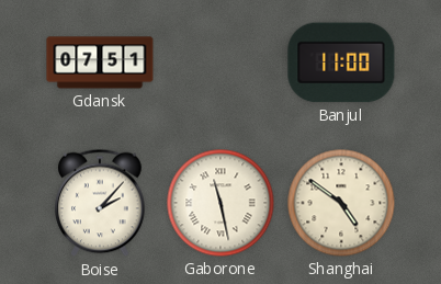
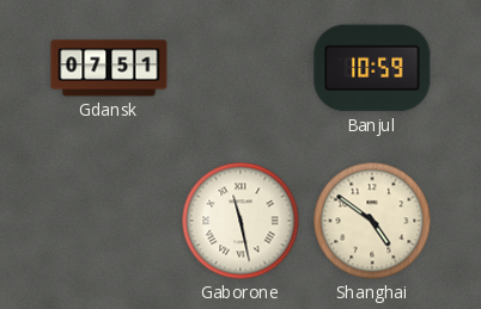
Banjul: 11:00 -> 10:59
Boise: 2:07 -> none
